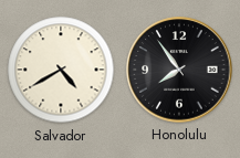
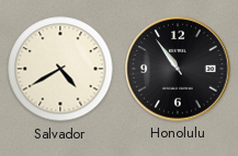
Honolulu: 7:54 -> 10:54
